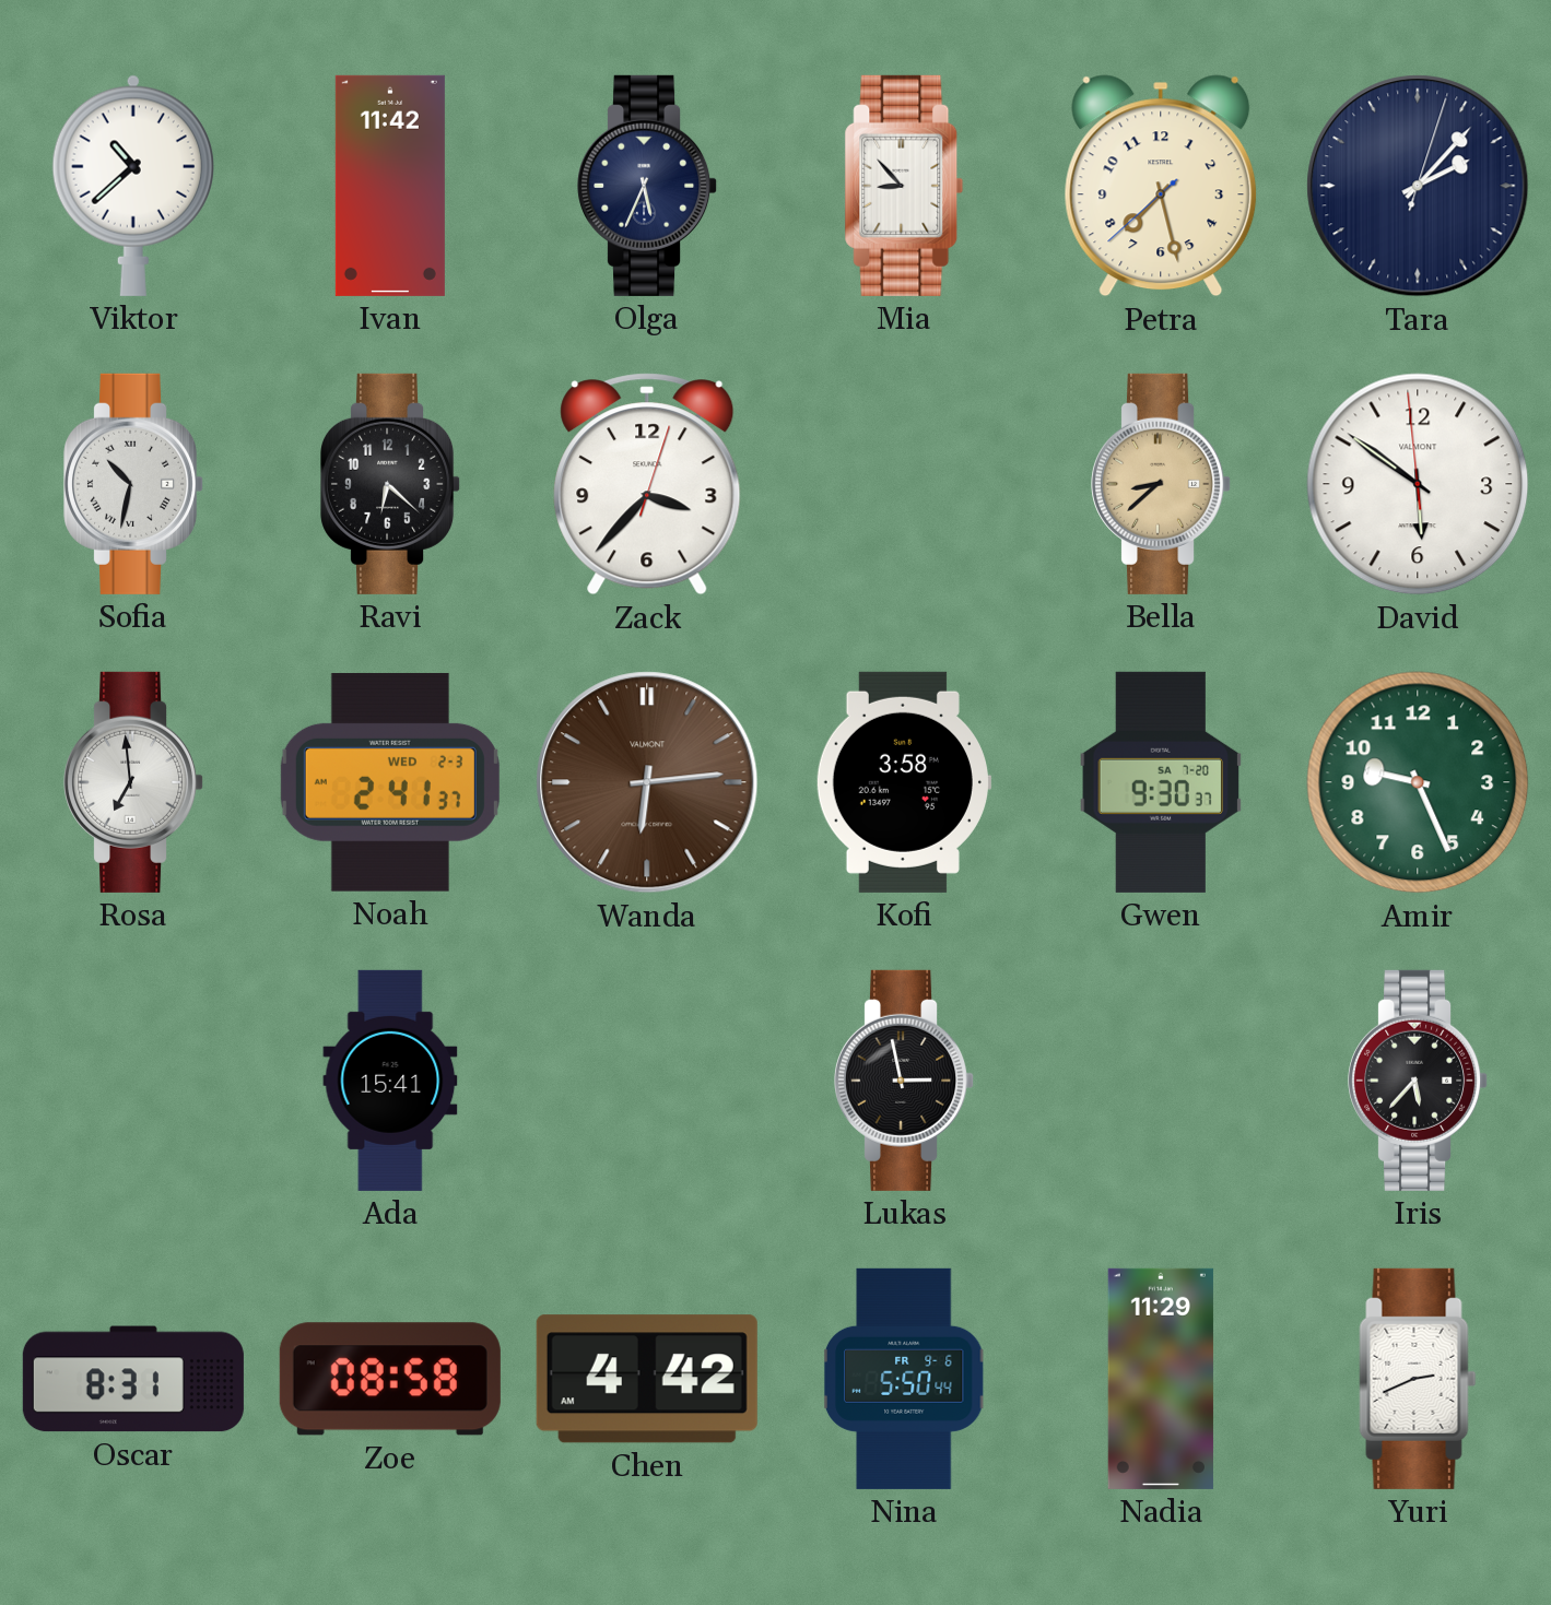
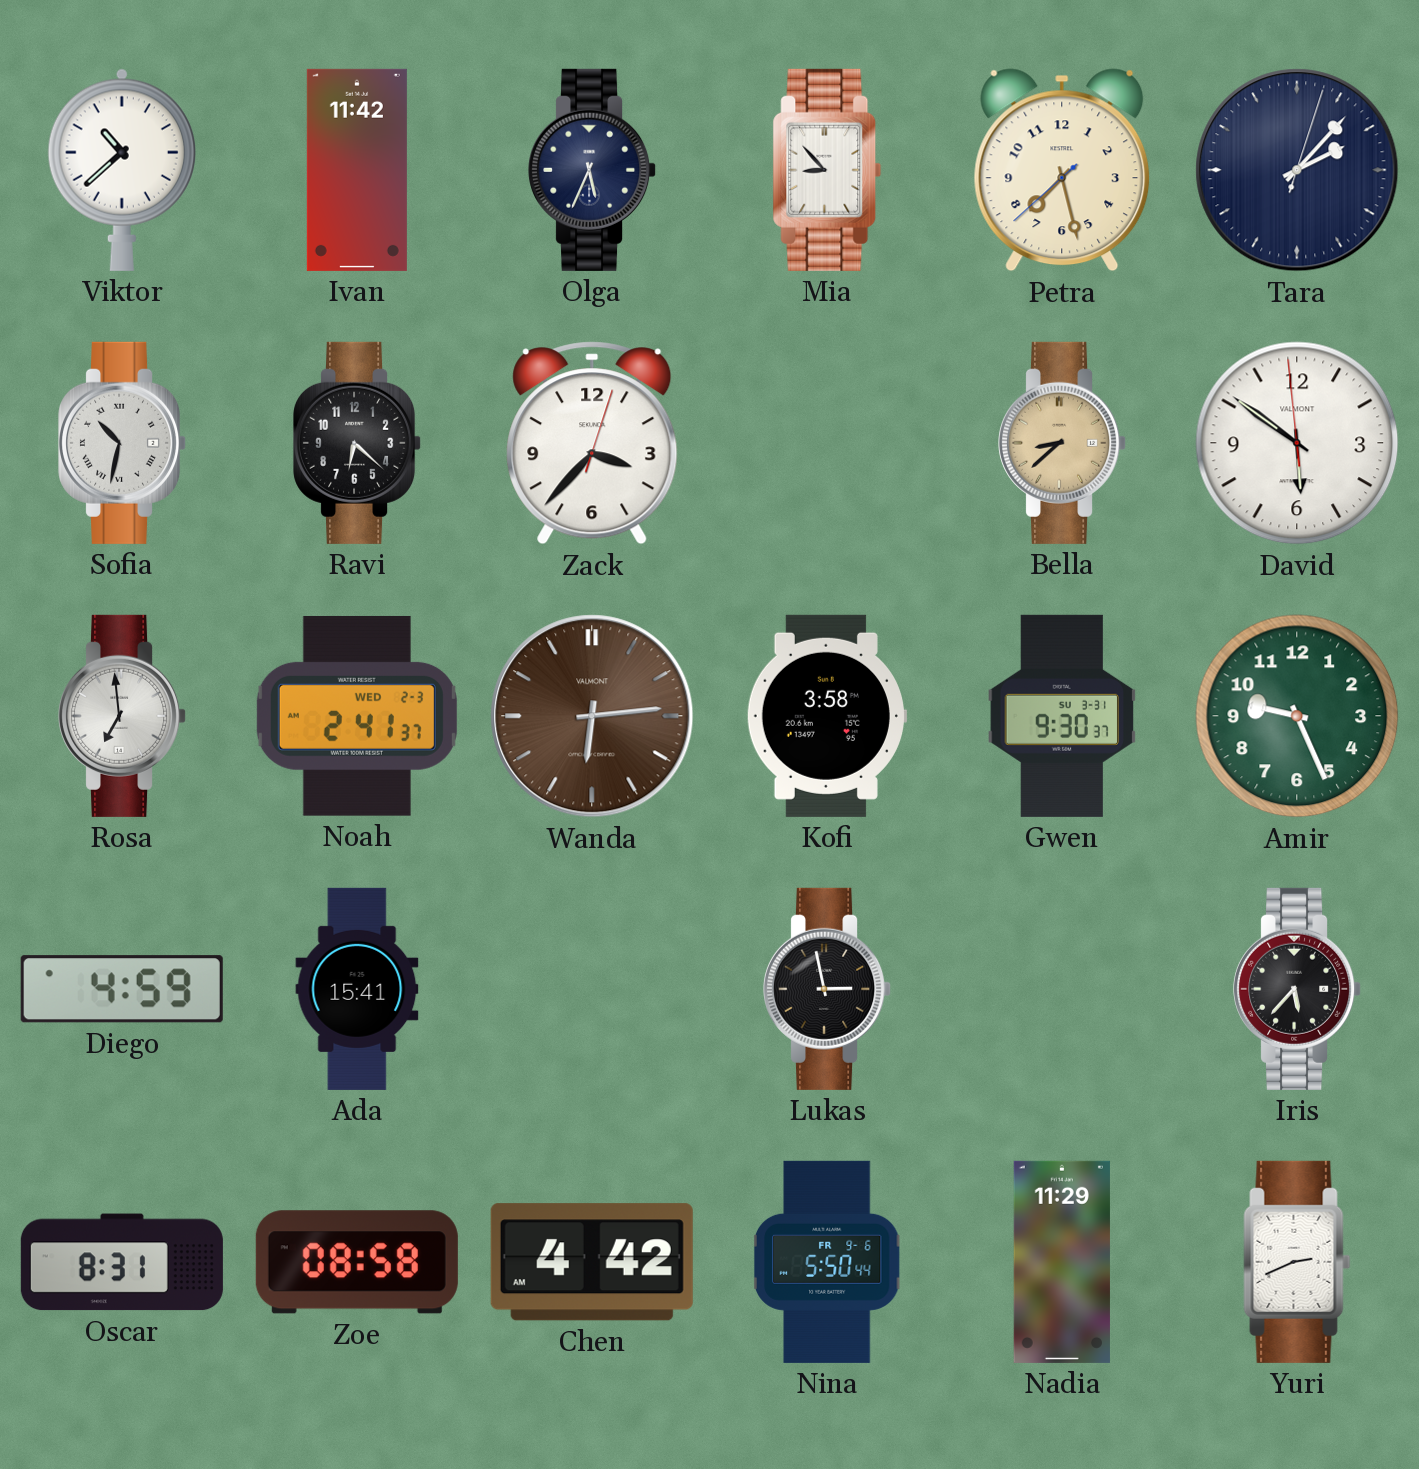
Gwen date: SA 7-20 -> SU 3-31
Diego: none -> 4:59
